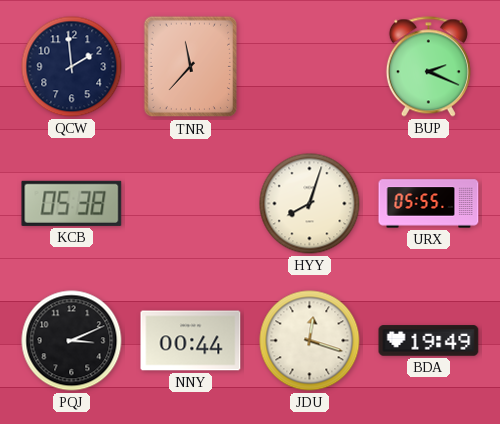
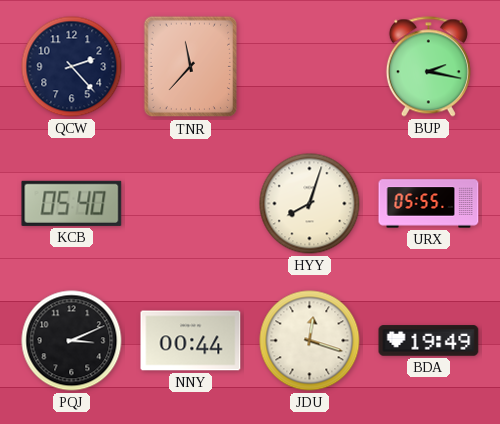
QCW: 1:59 -> 2:23
BUP: 2:19 -> 2:17
KCB: 05:38 -> 05:40
